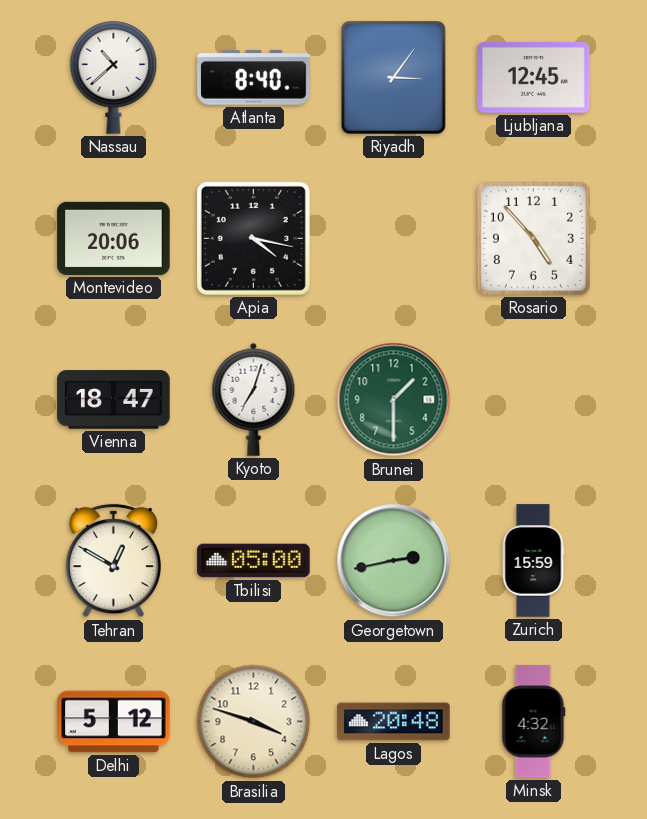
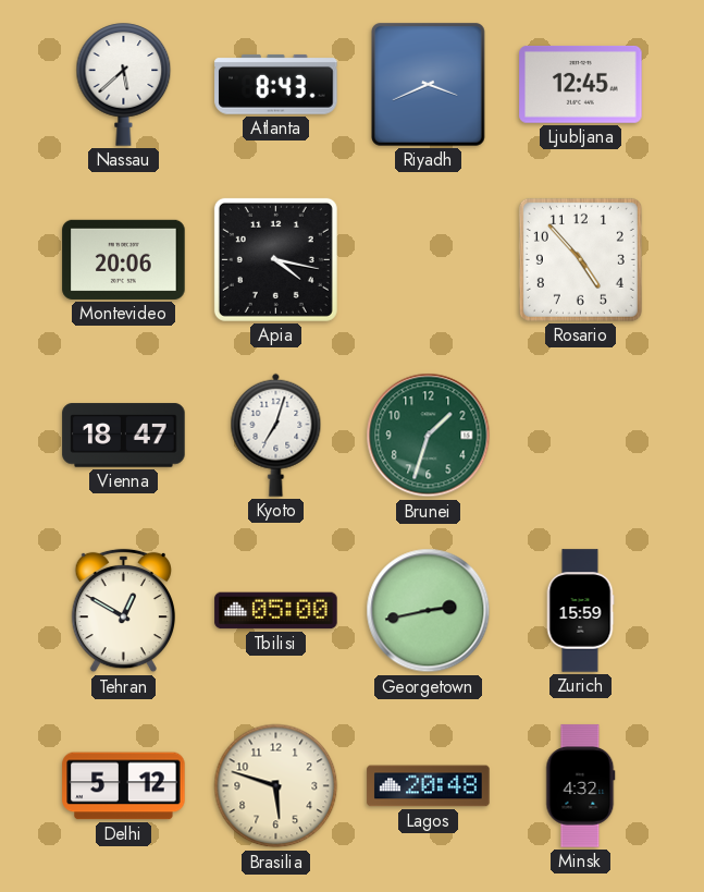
Nassau: 10:38 -> 5:38
Atlanta: 8:40 -> 8:43
Riyadh: 3:06 -> 3:41
Brunei: 1:30 -> 1:33
Brasilia: 3:48 -> 5:48
